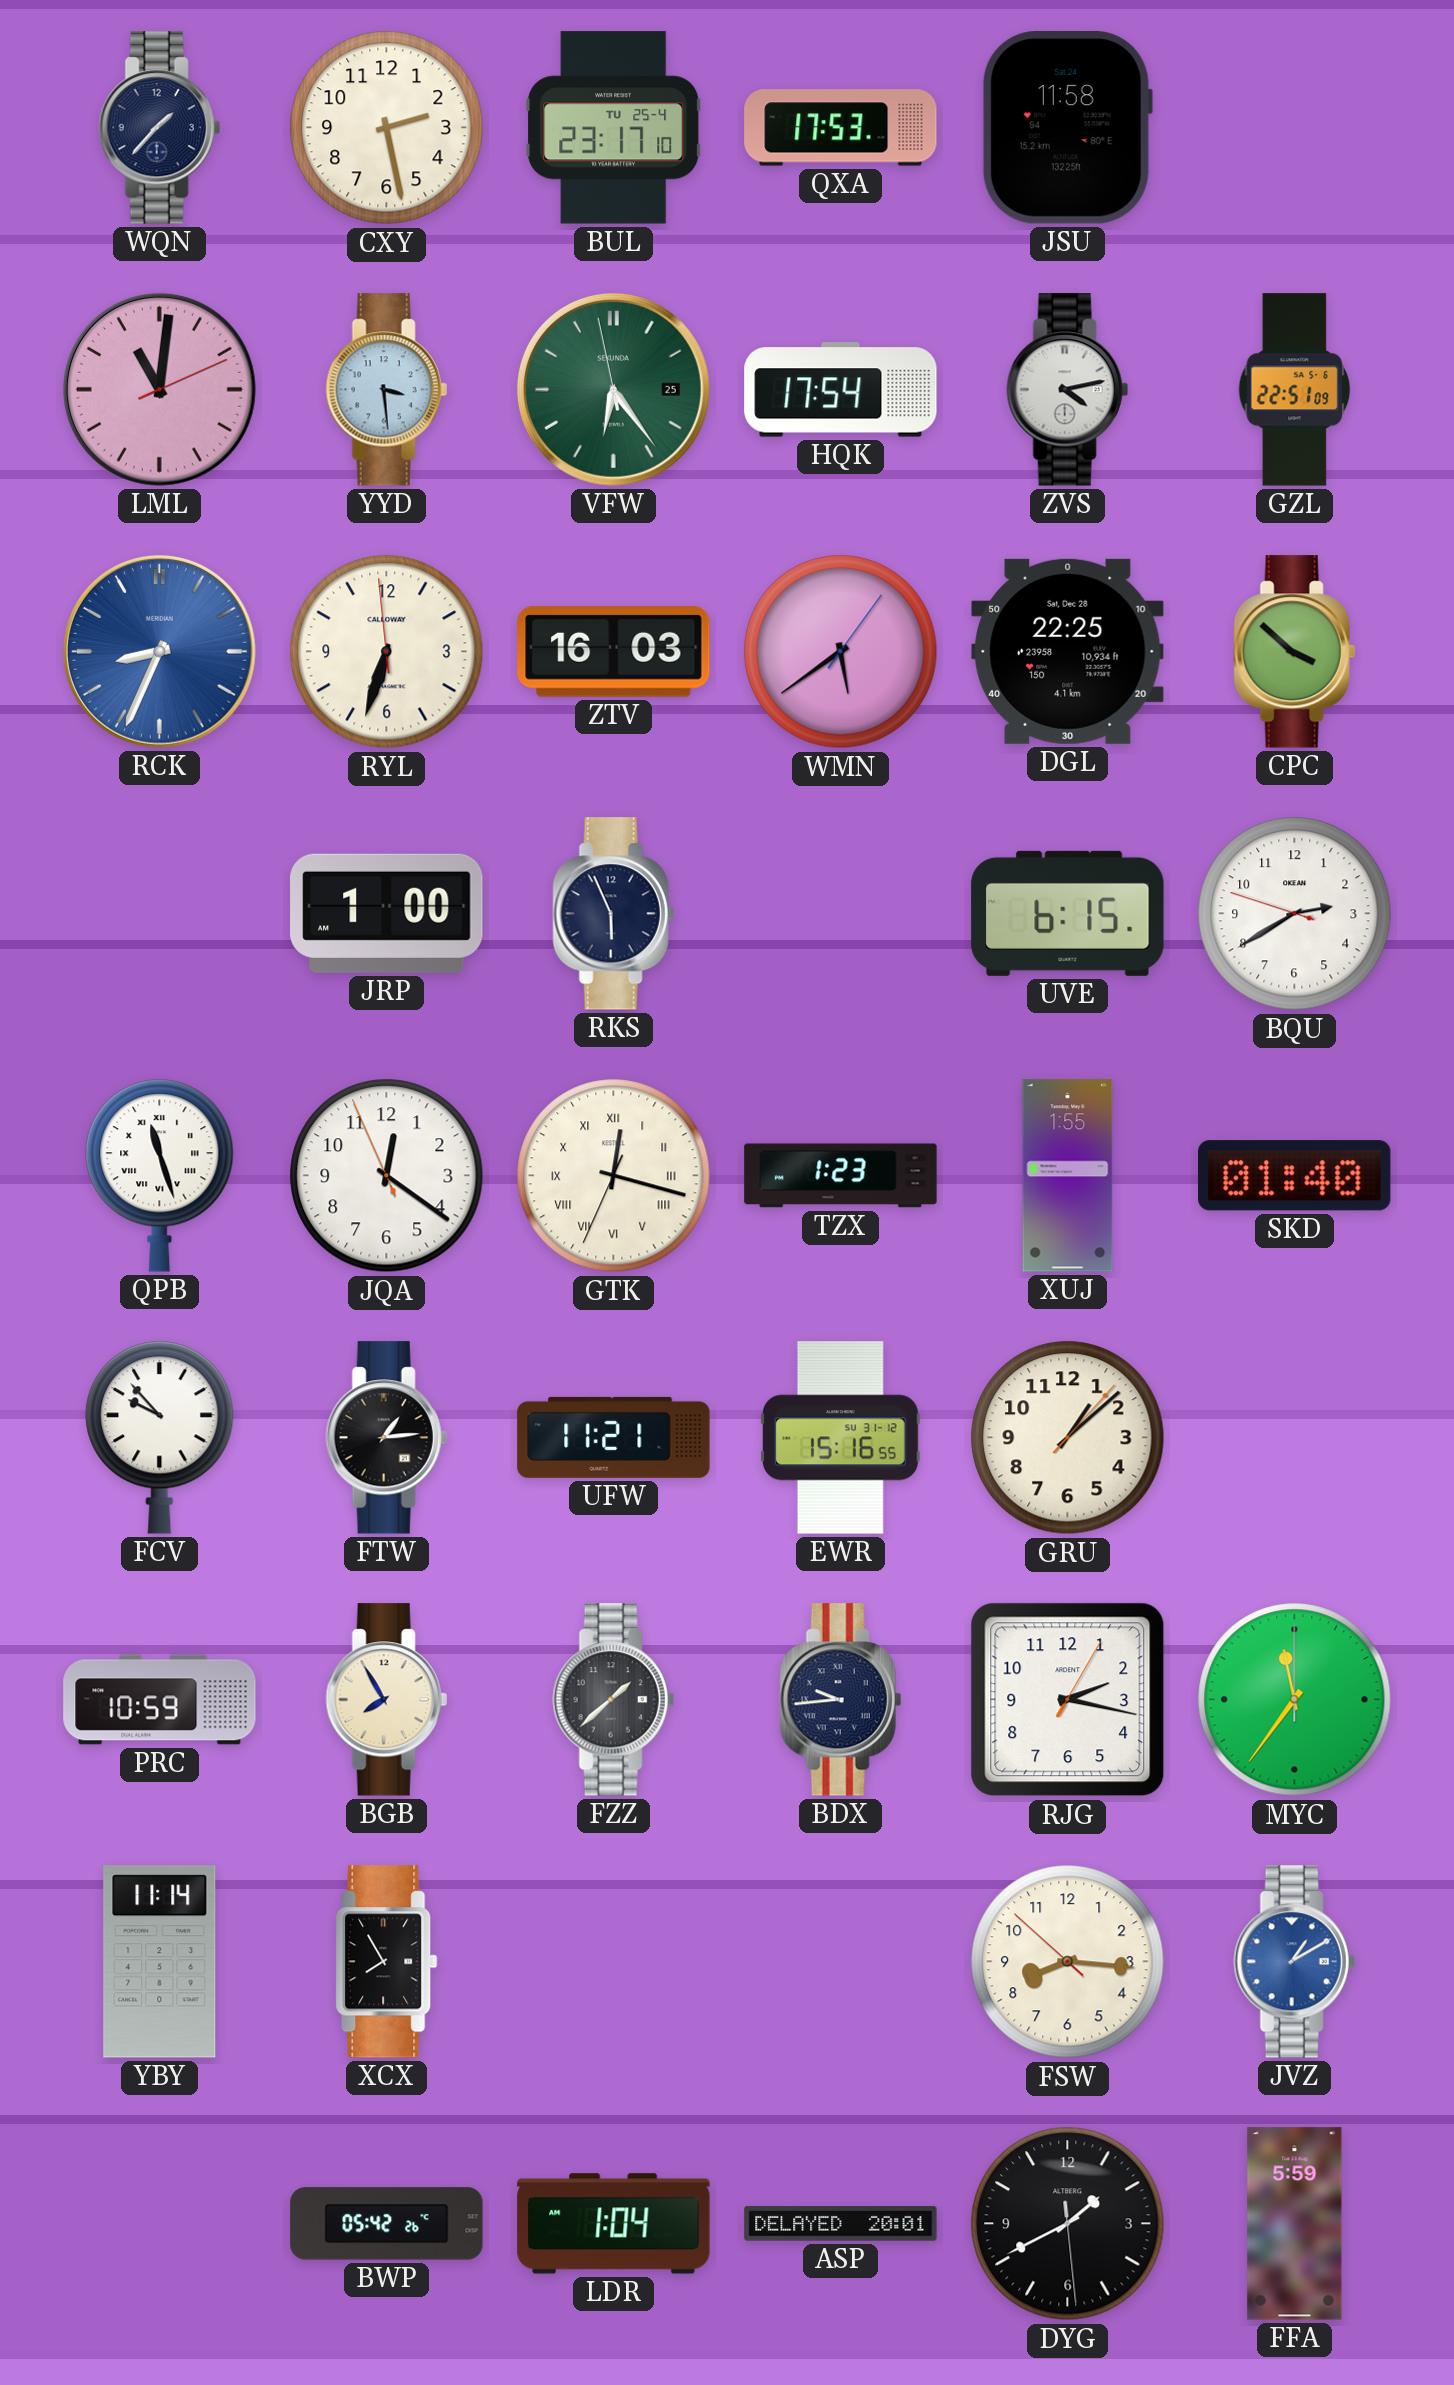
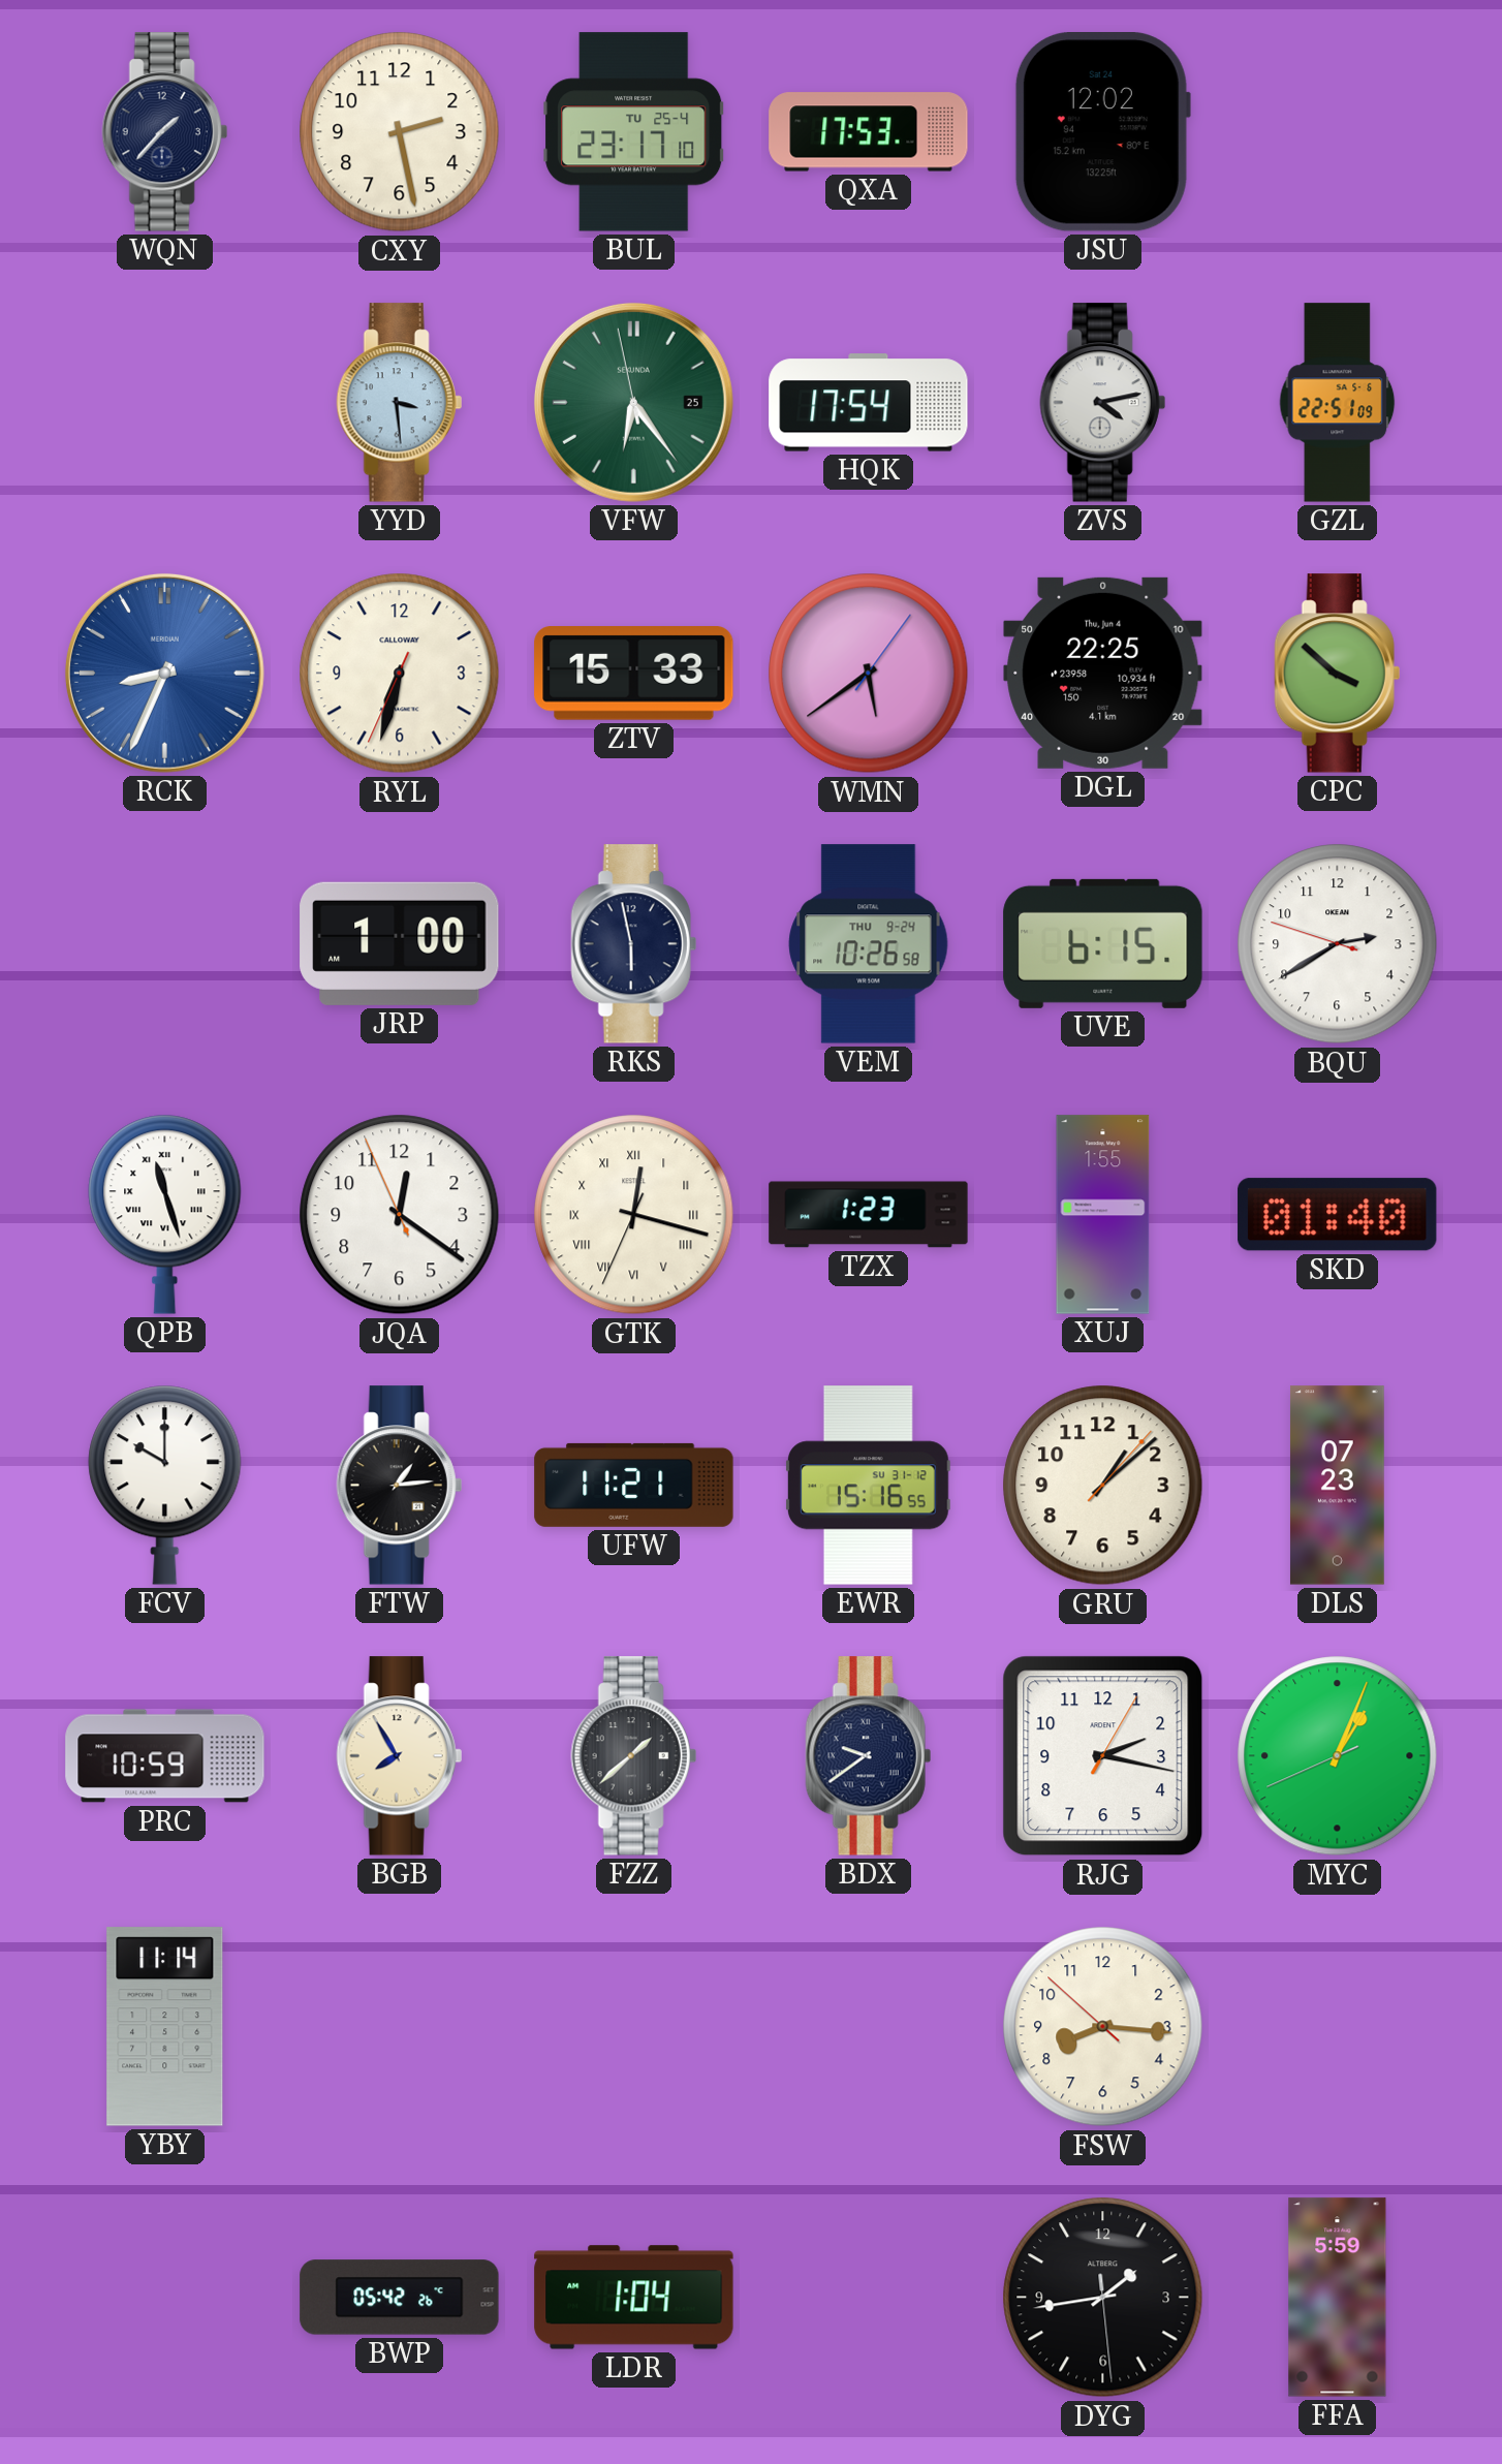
JSU: 11:58 -> 12:02
LML: 11:01 -> none
RYL: 6:32:59 -> 6:32:34
ZTV: 16:03 -> 15:33
DGL date: Sat, Dec 28 -> Thu, Jun 4
RKS: 5:56 -> 5:58
VEM: none -> 10:26
FCV: 9:53 -> 10:00
DLS: none -> 07:23
BDX: 9:44 -> 9:39
MYC: 11:36 -> 1:03
XCX: 7:55 -> none
JVZ: 1:10 -> none
ASP: 20:01 -> none
DYG: 1:40 -> 1:43
